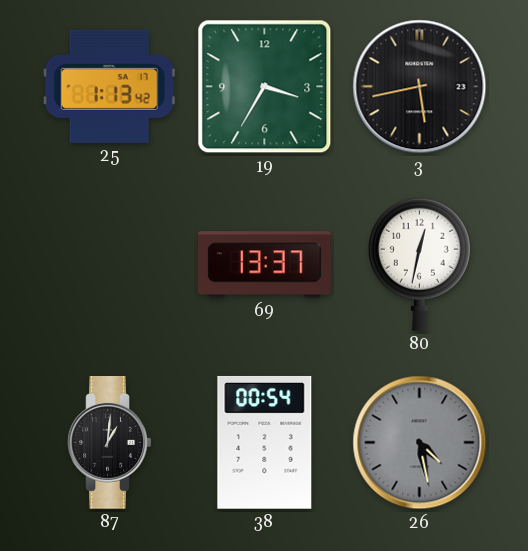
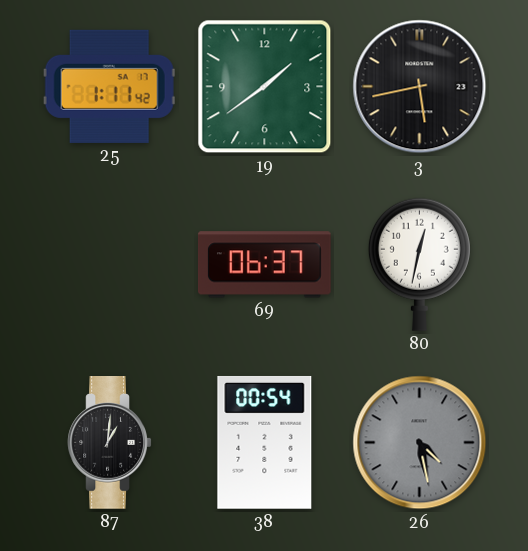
25: 1:13 -> 1:11
19: 3:35 -> 1:39
69: 13:37 -> 06:37
